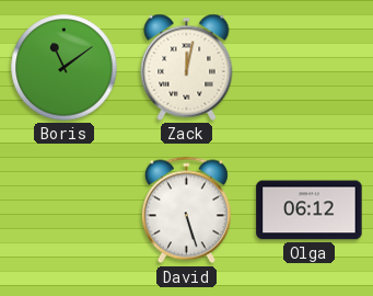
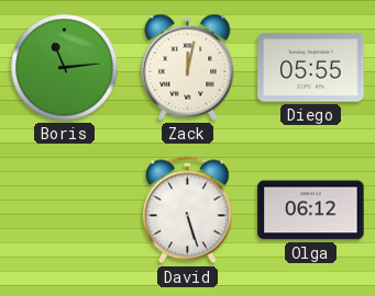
Boris: 11:09 -> 11:14
Diego: none -> 05:55
